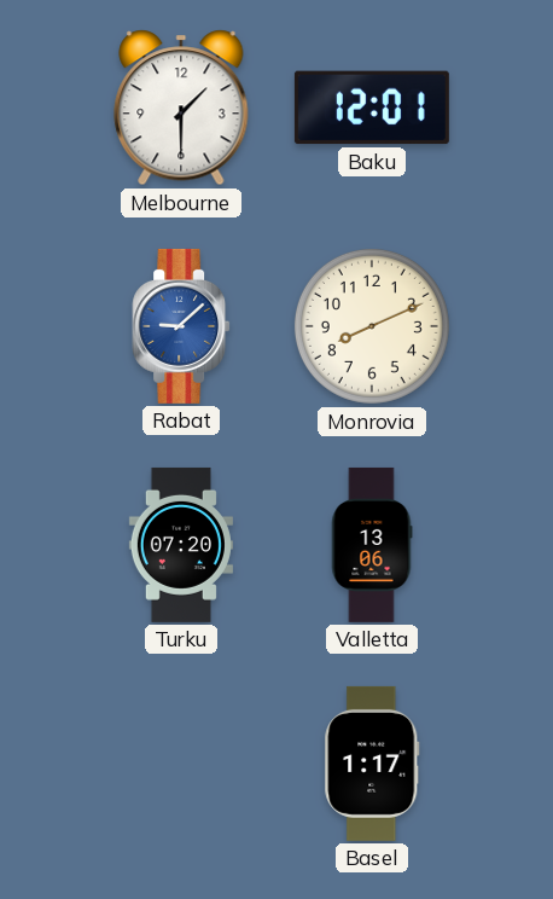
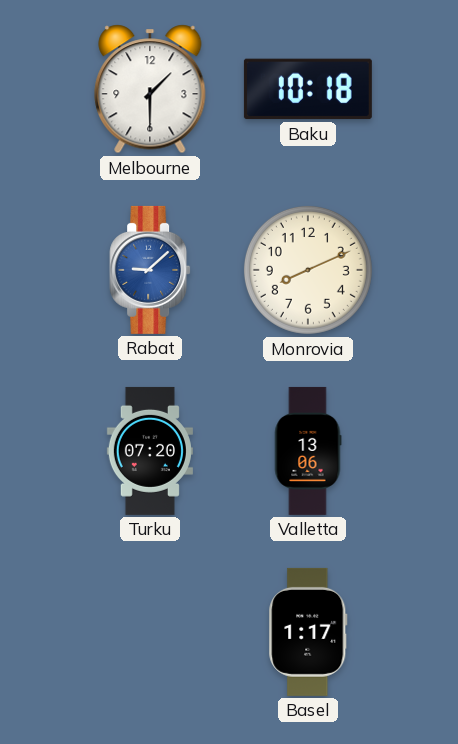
Baku: 12:01 -> 10:18
